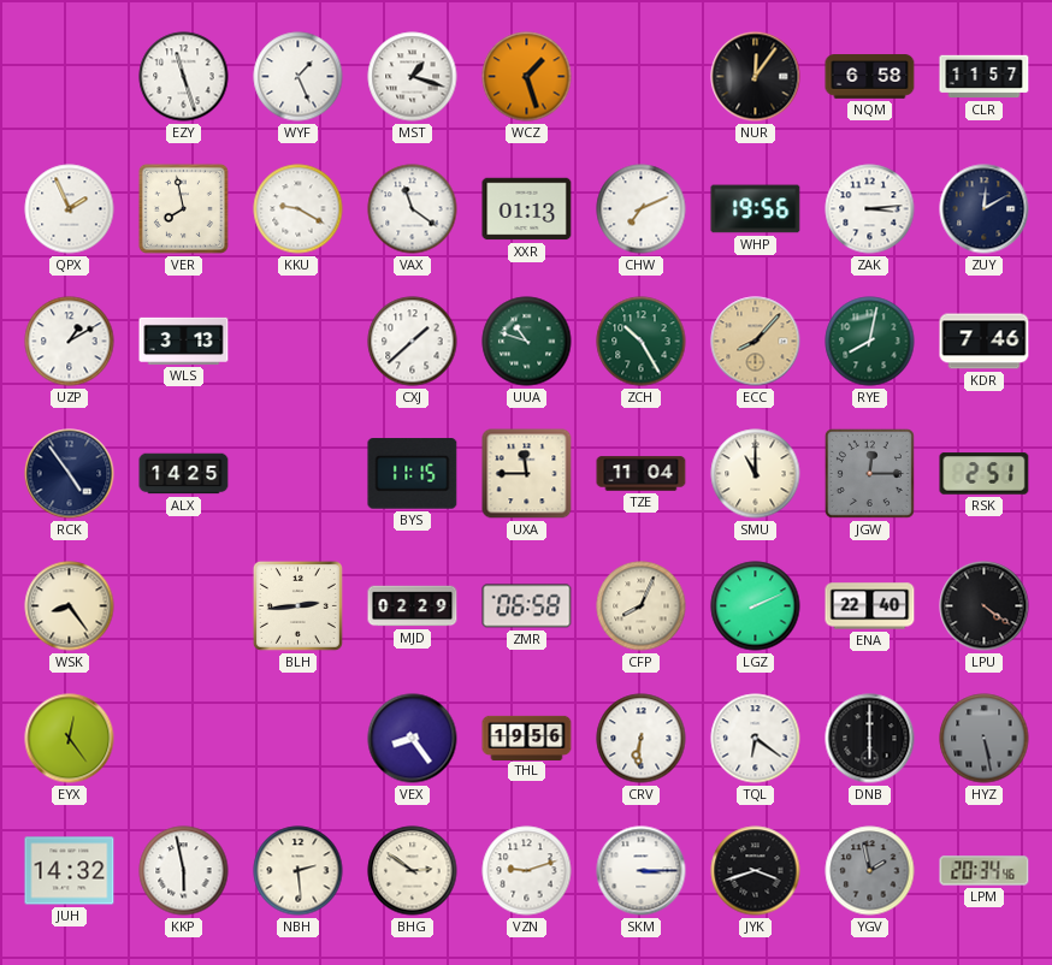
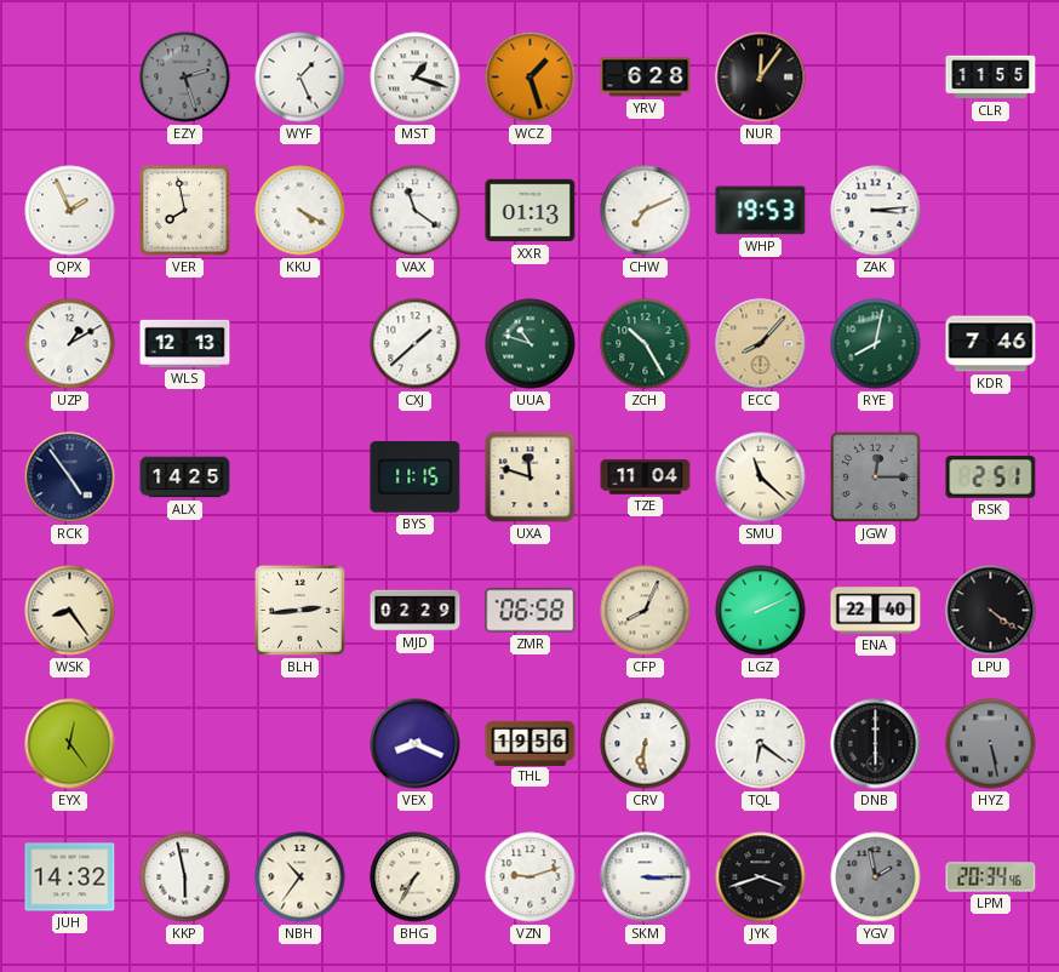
EZY: 11:27 -> 2:27
EZY dial: white -> grey
YRV: none -> 6:28
NQM: 6:58 -> none
CLR: 11:57 -> 11:55
KKU: 9:20 -> 4:20
WHP: 19:56 -> 19:53
ZUY: 12:10 -> none
WLS: 3:13 -> 12:13
UXA: 11:45 -> 11:48
SMU: 11:00 -> 11:22
VEX: 8:24 -> 8:19
NBH: 2:29 -> 10:36
BHG: 2:51 -> 7:35
